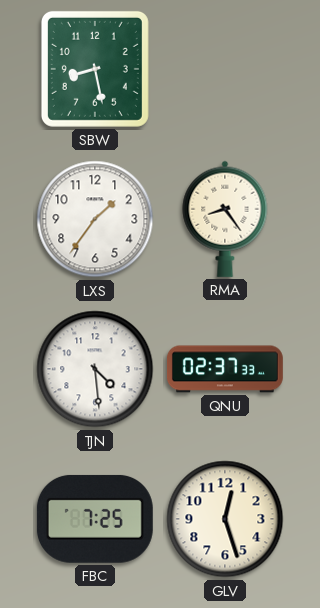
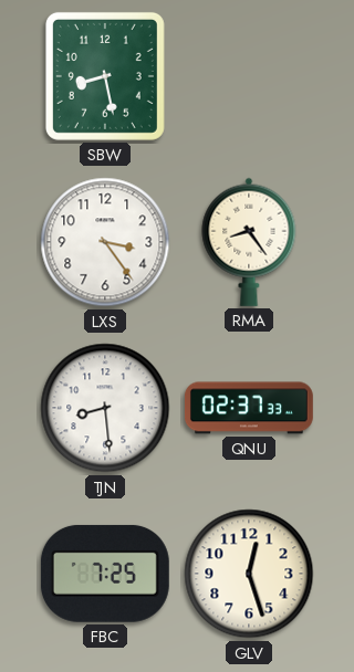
LXS: 1:36 -> 3:24
TJN: 4:29 -> 8:29
